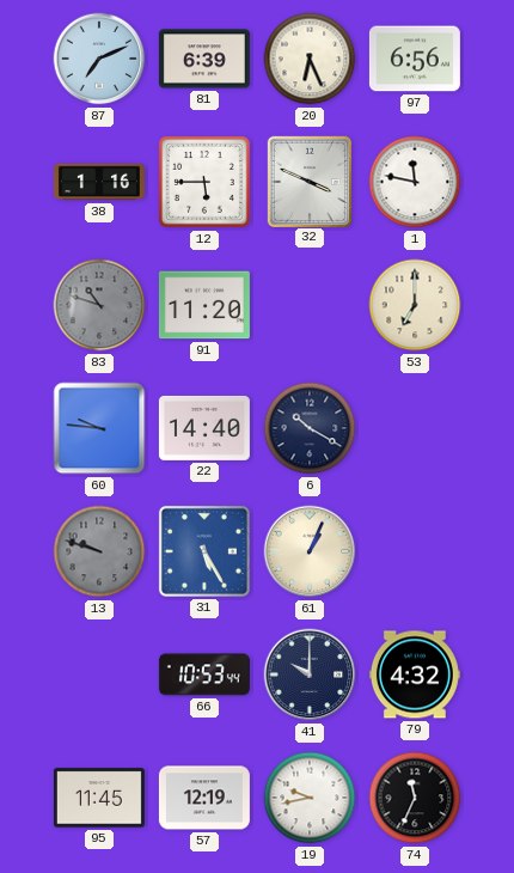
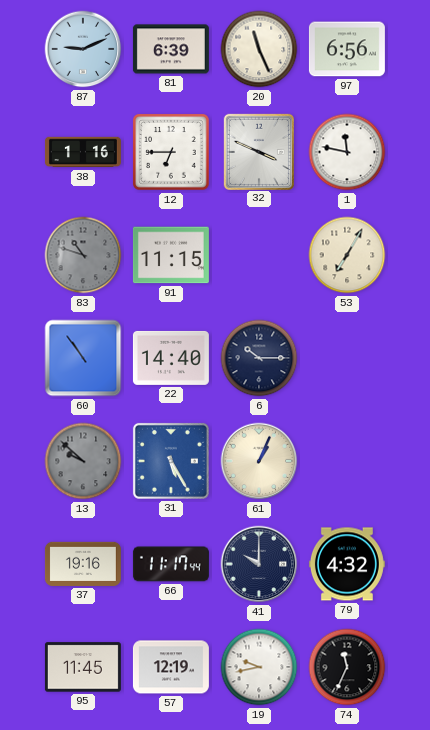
87: 7:11 -> 9:11
20: 6:26 -> 11:26
12: 5:45 -> 6:45
91: 11:20 -> 11:15
53: 7:00 -> 7:05
60: 9:46 -> 10:54
6: 10:20 -> 10:15
13: 9:48 -> 9:52
37: none -> 19:16
66: 10:53 -> 11:17
